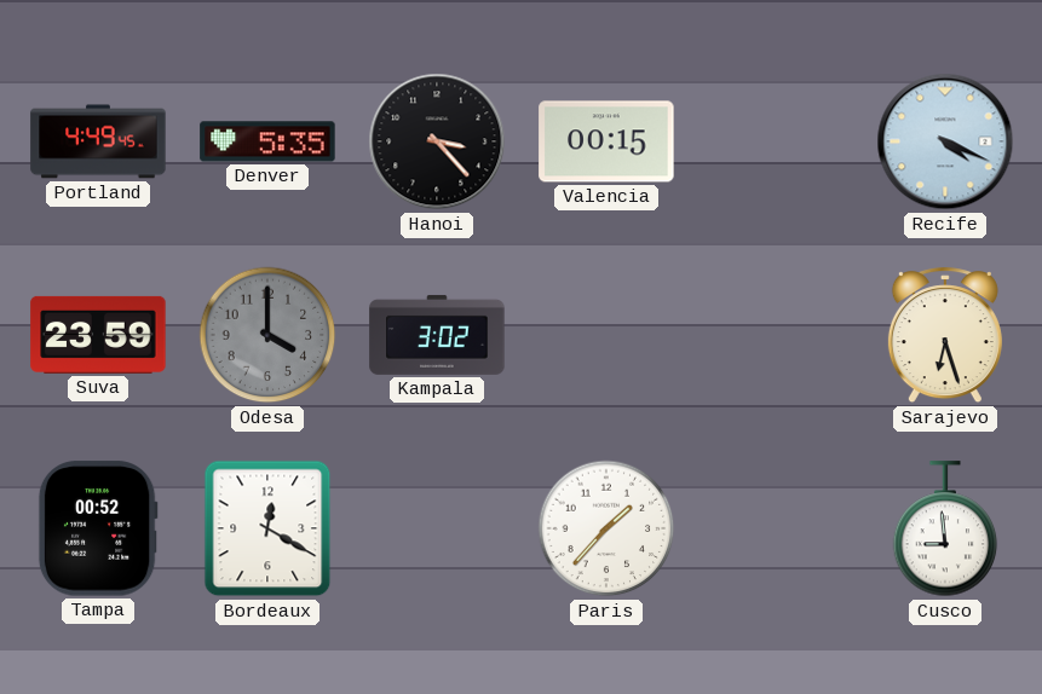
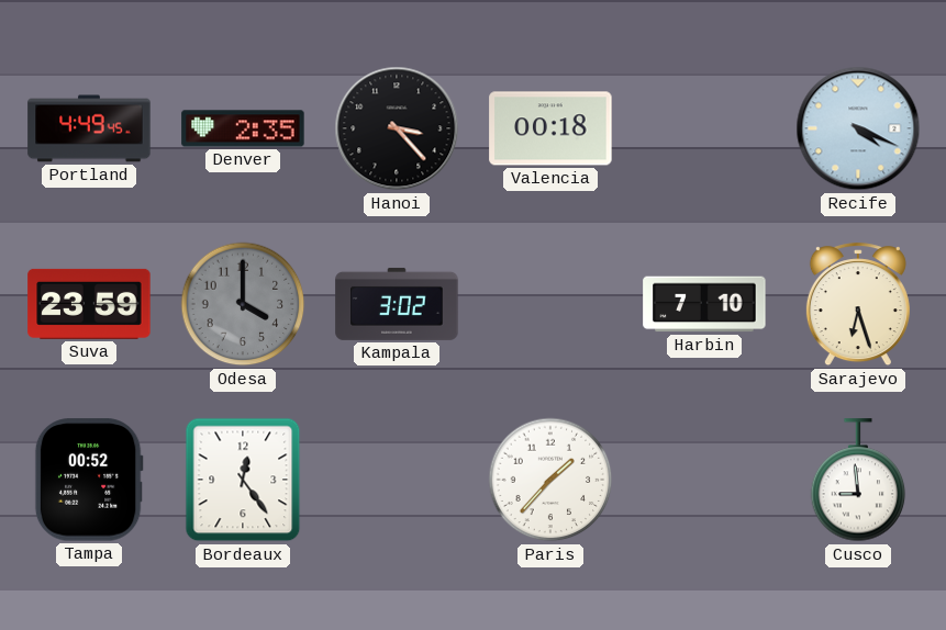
Denver: 5:35 -> 2:35
Valencia: 00:15 -> 00:18
Harbin: none -> 7:10
Bordeaux: 12:20 -> 12:24
